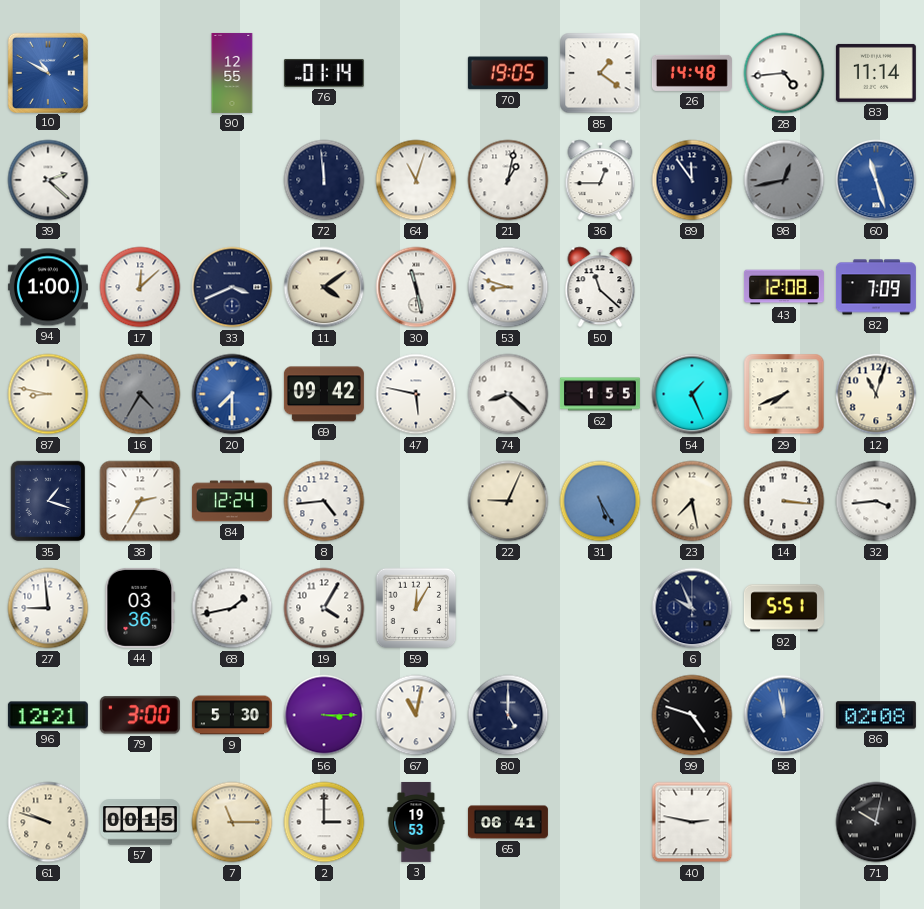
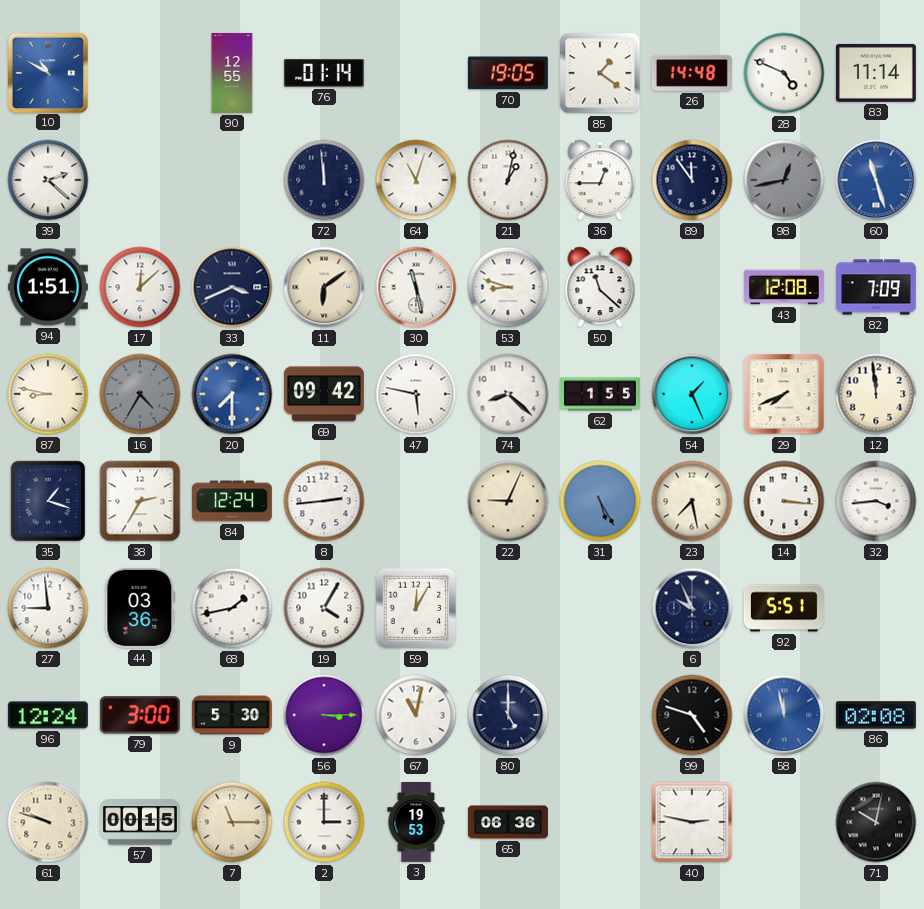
28: 4:44 -> 4:49
94: 1:00 -> 1:51
11: 4:09 -> 6:09
12: 11:03 -> 11:59
8: 4:44 -> 2:44
96: 12:21 -> 12:24
65: 06:41 -> 06:36
